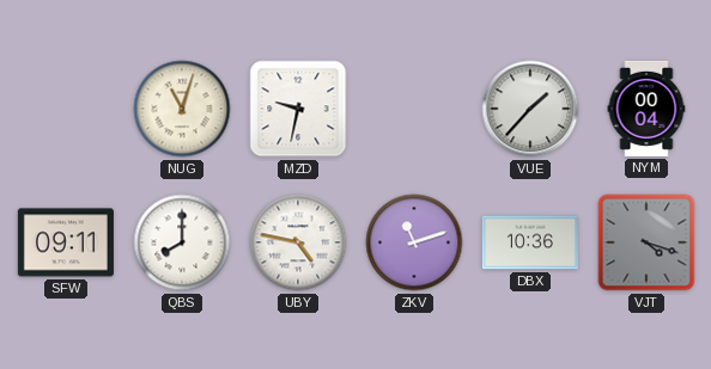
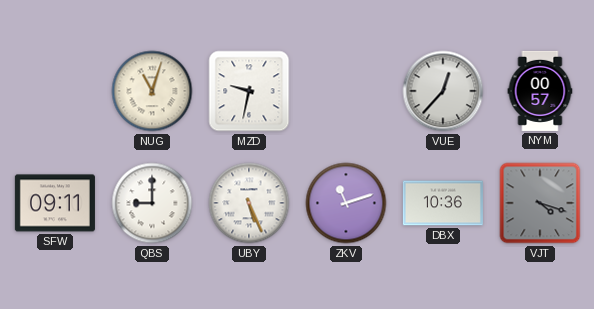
VUE: 1:37 -> 12:37
NYM: 00:04 -> 00:57
QBS: 8:00 -> 9:00
UBY: 4:47 -> 5:26
